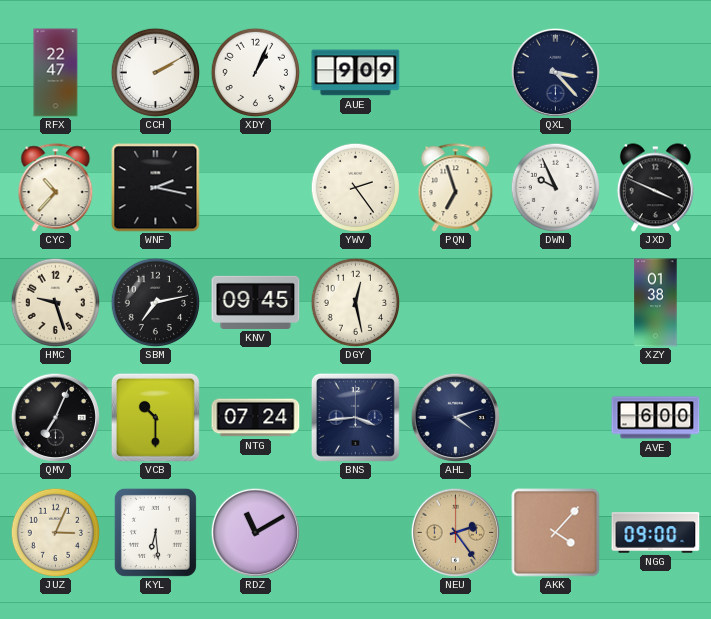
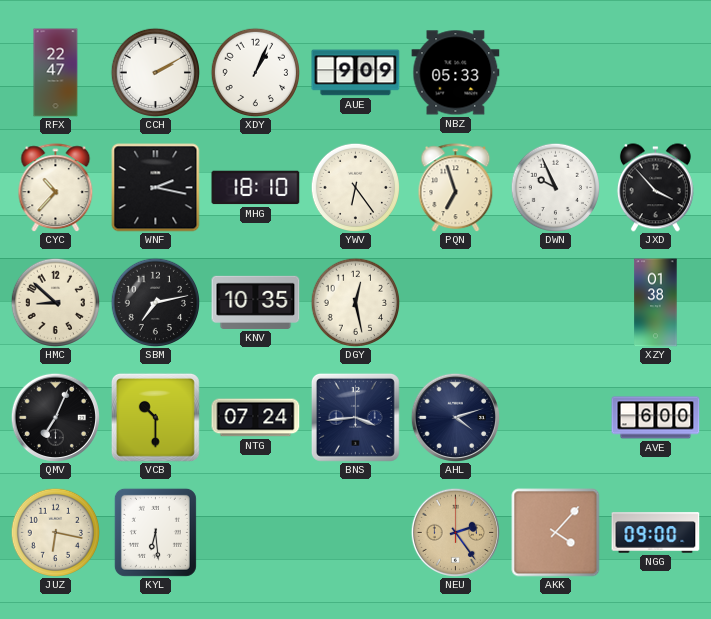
NBZ: none -> 05:33
QXL: 3:23 -> none
MHG: none -> 18:10
YWV: 2:24 -> 6:24
JXD: 3:49 -> 3:53
HMC: 9:27 -> 8:52
KNV: 09:45 -> 10:35
JUZ: 3:04 -> 6:17
RDZ: 11:10 -> none
